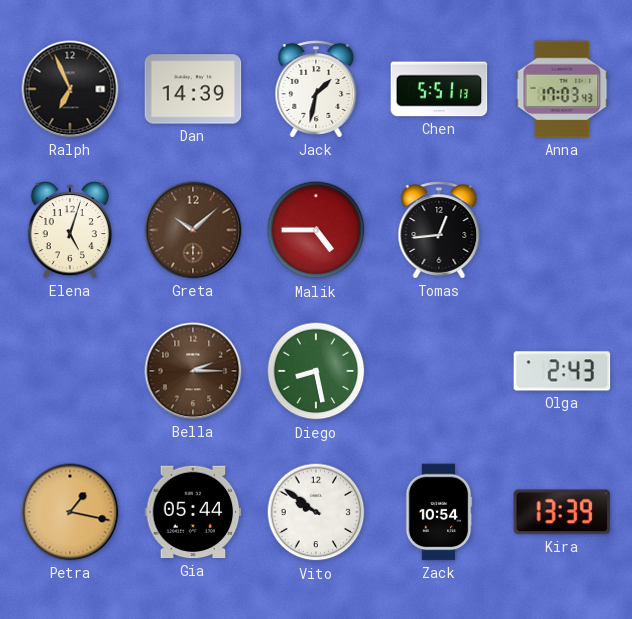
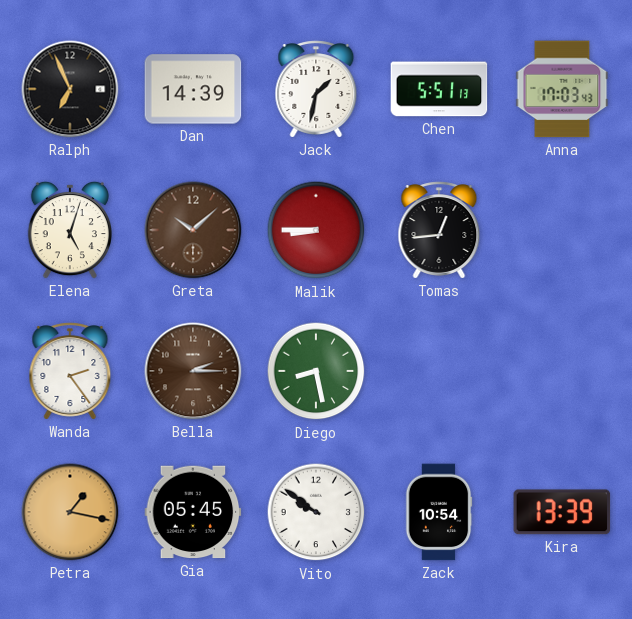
Malik: 4:45 -> 8:45
Wanda: none -> 2:24
Olga: 2:43 -> none
Gia: 05:44 -> 05:45
